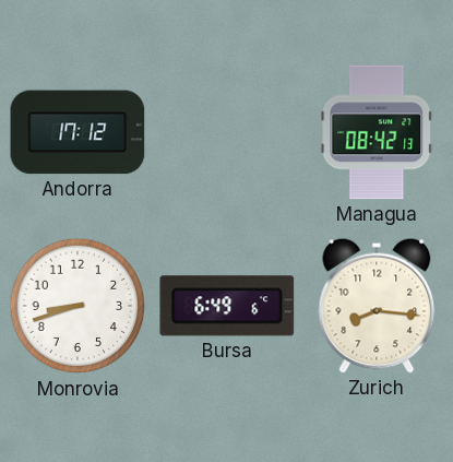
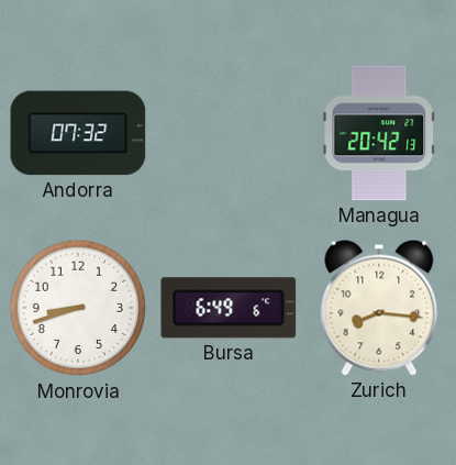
Andorra: 17:12 -> 07:32
Managua: 08:42 -> 20:42
